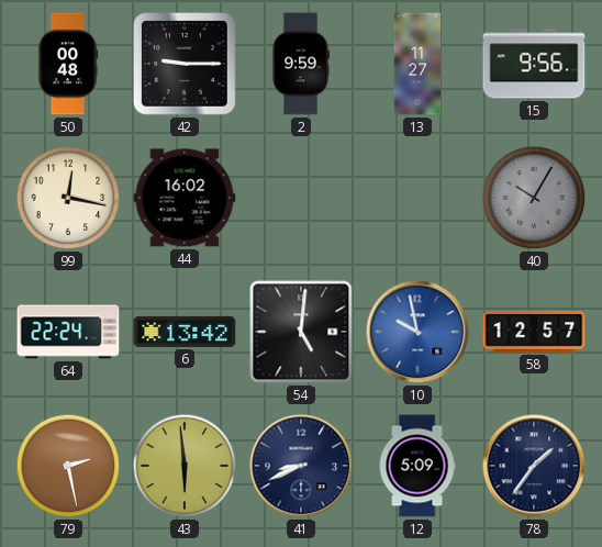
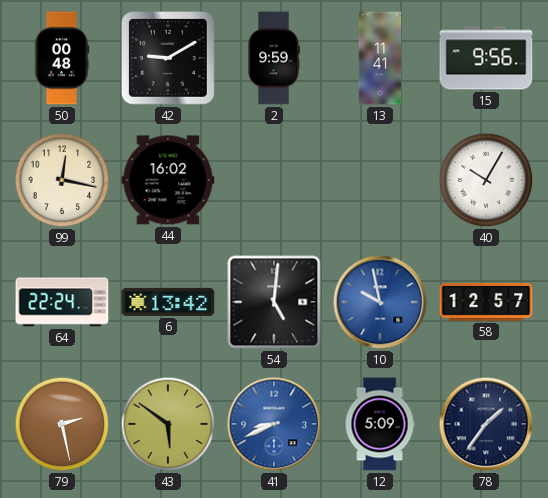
42: 9:15 -> 9:10
13: 11:27 -> 11:41
40 dial: grey -> white
43: 5:59 -> 5:51
41 dial: navy -> blue
